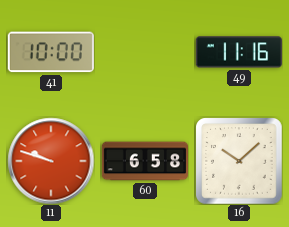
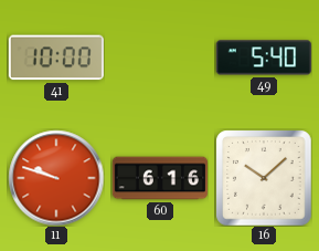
49: 11:16 -> 5:40
60: 6:58 -> 6:16
